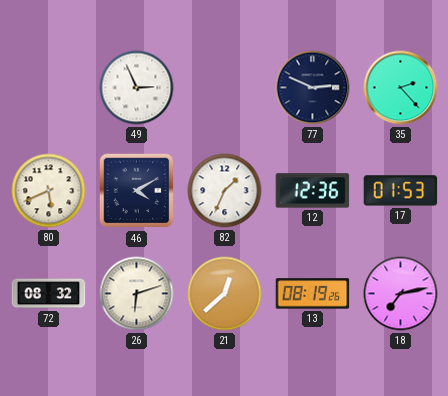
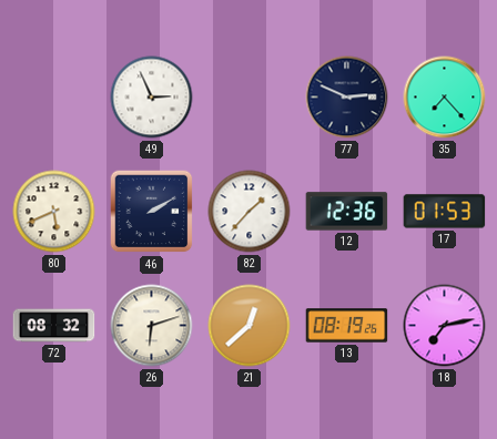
35: 2:23 -> 7:23
46: 4:10 -> 2:10
82: 1:34 -> 1:37
